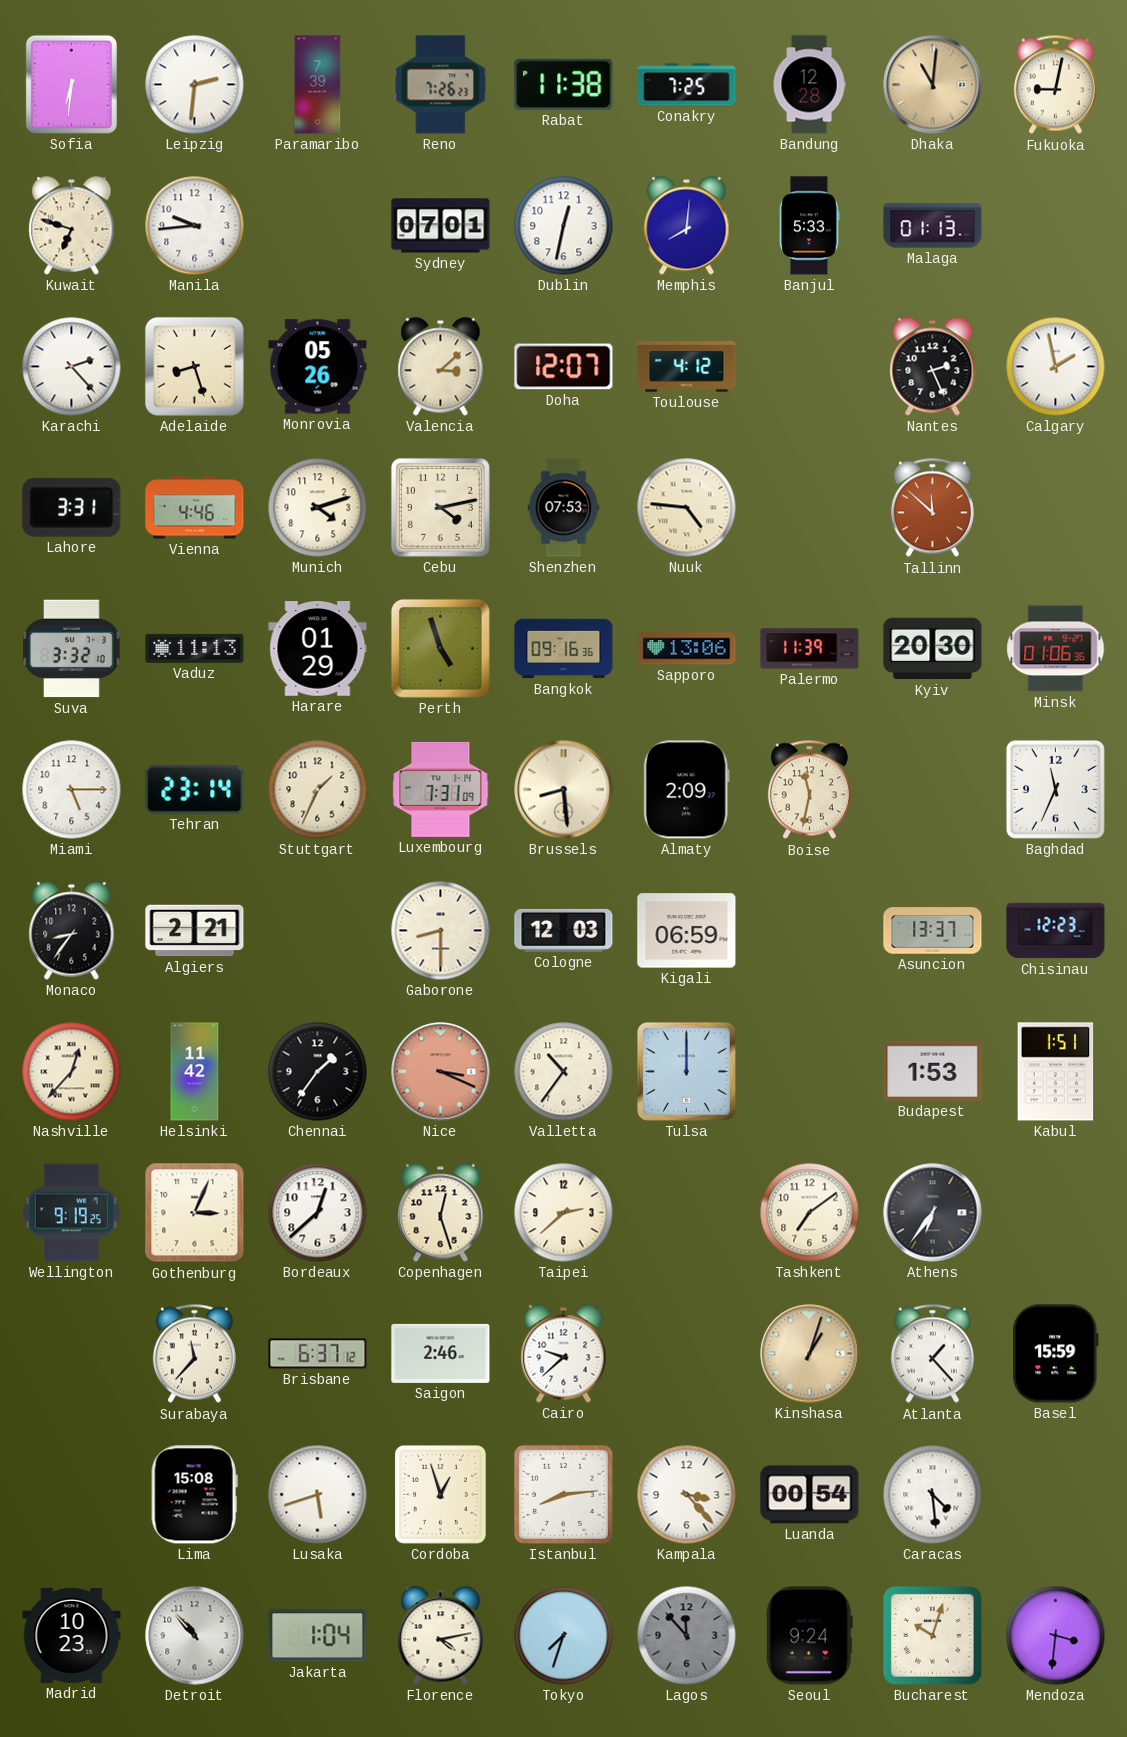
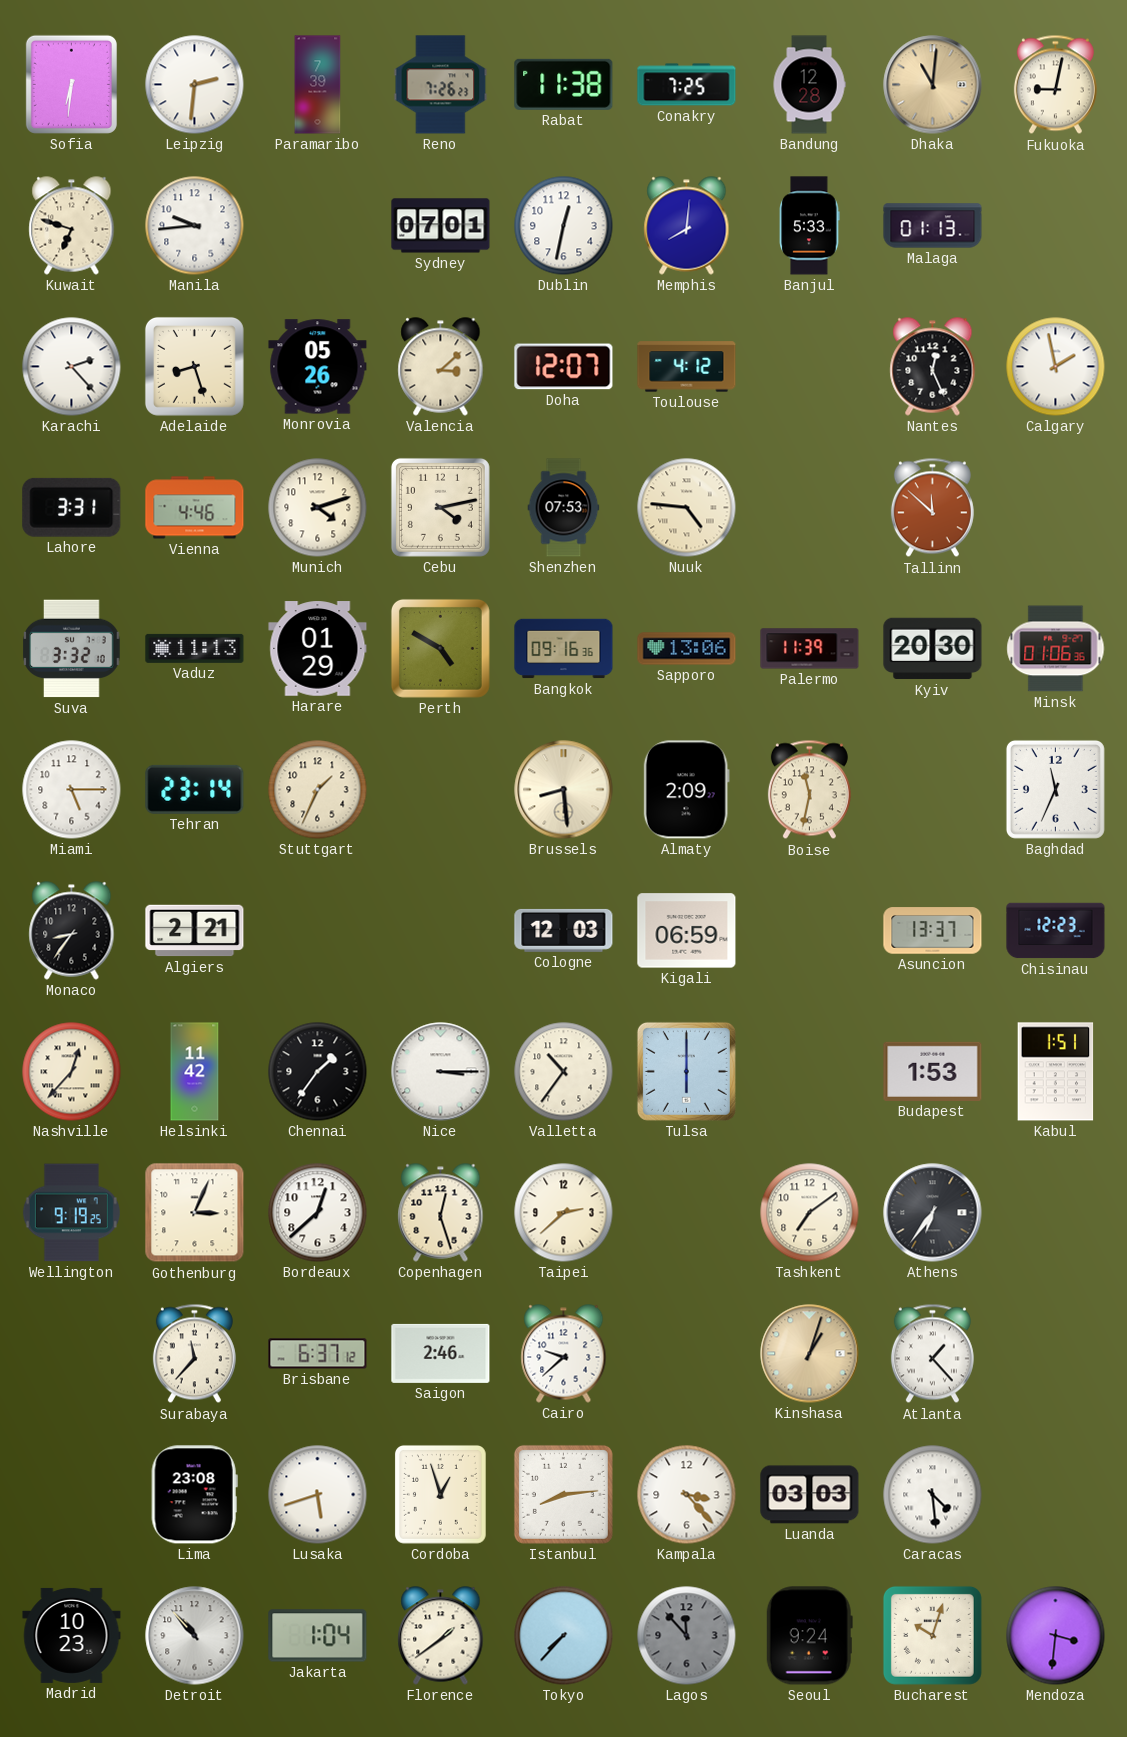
Nantes: 2:26 -> 12:26
Perth: 4:57 -> 4:50
Luxembourg: 7:31 -> none
Gaborone: 8:30 -> none
Nice: 3:19 -> 3:15
Nice dial: salmon -> white
Tulsa: 12:00 -> 6:00
Basel: 15:59 -> none
Lima: 15:08 -> 23:08
Luanda: 00:54 -> 03:03
Florence: 4:13 -> 1:39
Tokyo: 7:33 -> 7:37
